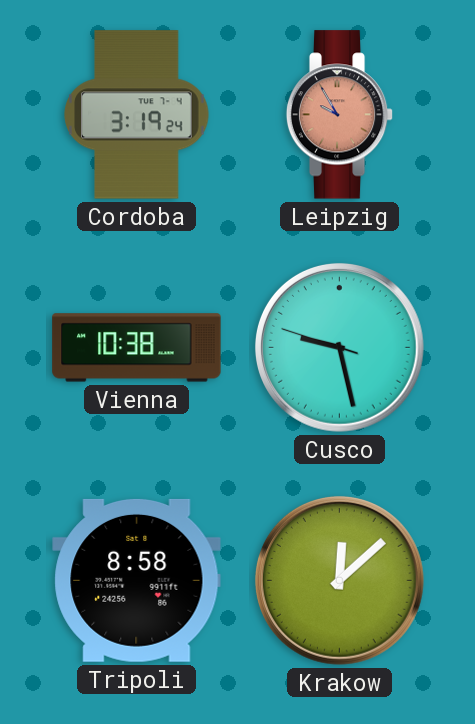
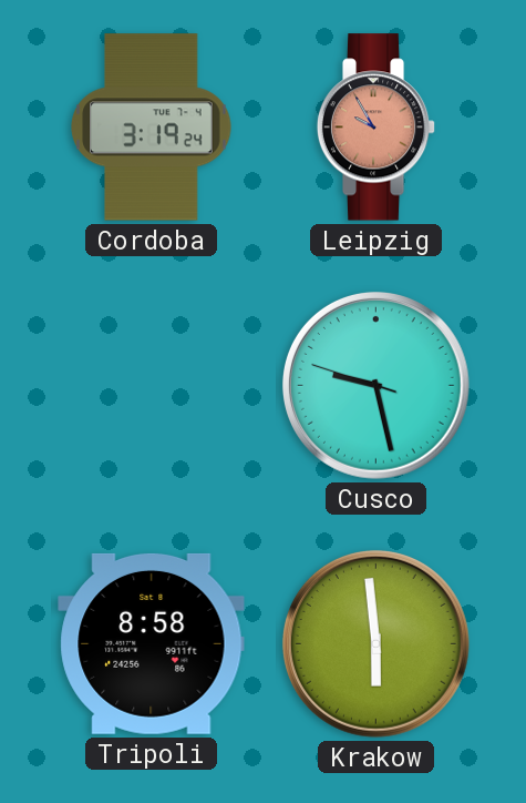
Vienna: 10:38 -> none
Krakow: 12:08 -> 5:59
